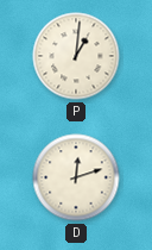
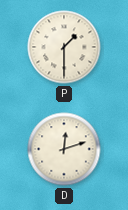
P: 1:01 -> 1:30
